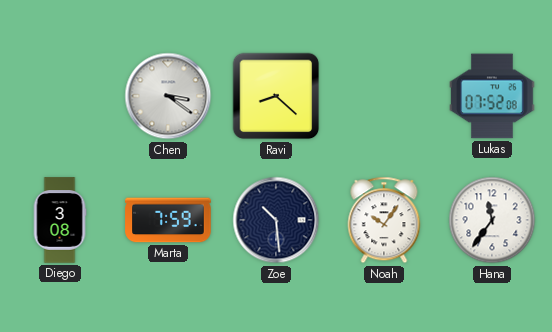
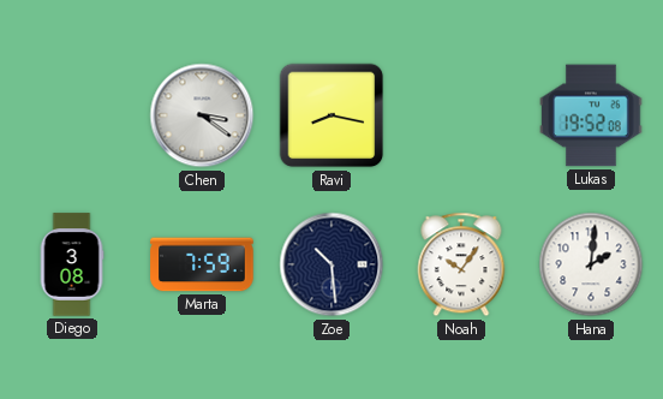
Ravi: 8:22 -> 8:17
Lukas: 07:52 -> 19:52
Hana: 11:36 -> 2:01
